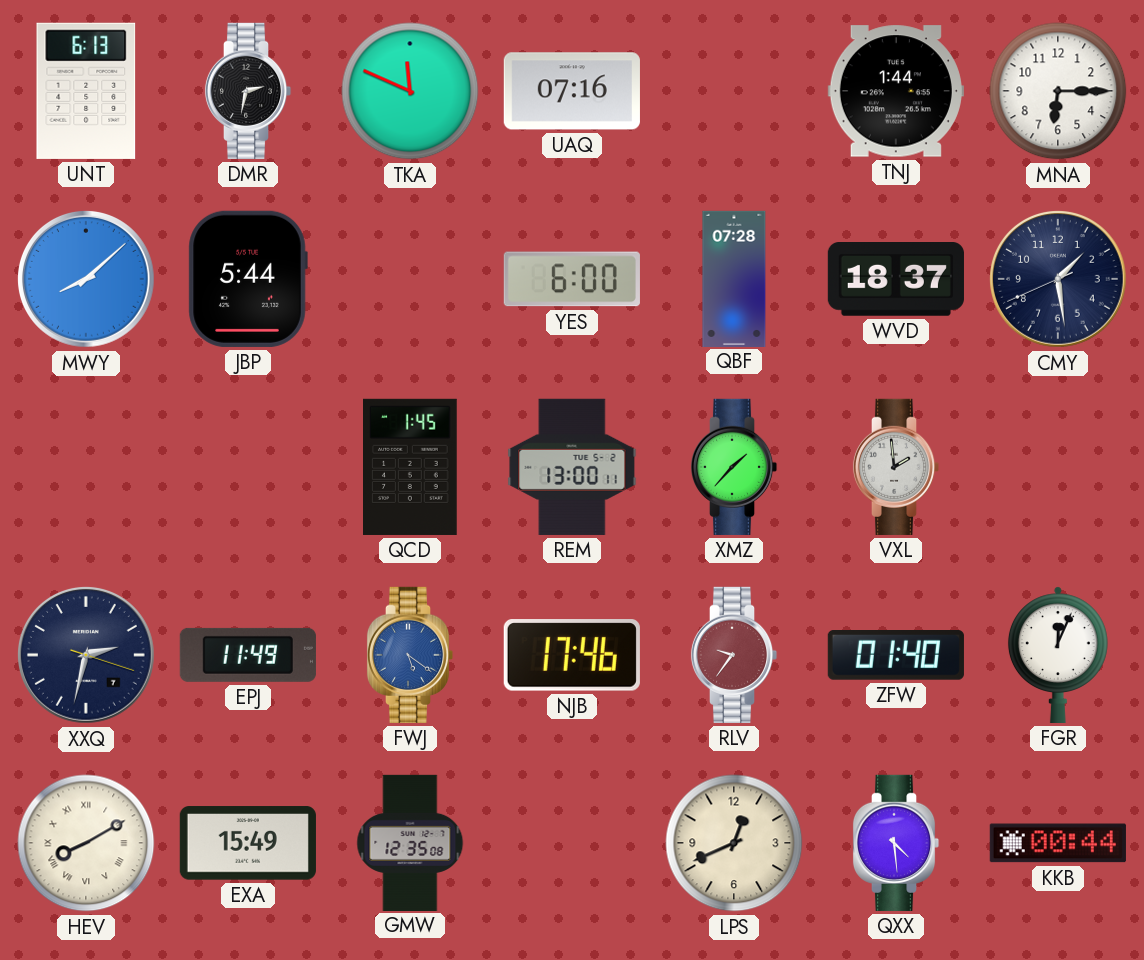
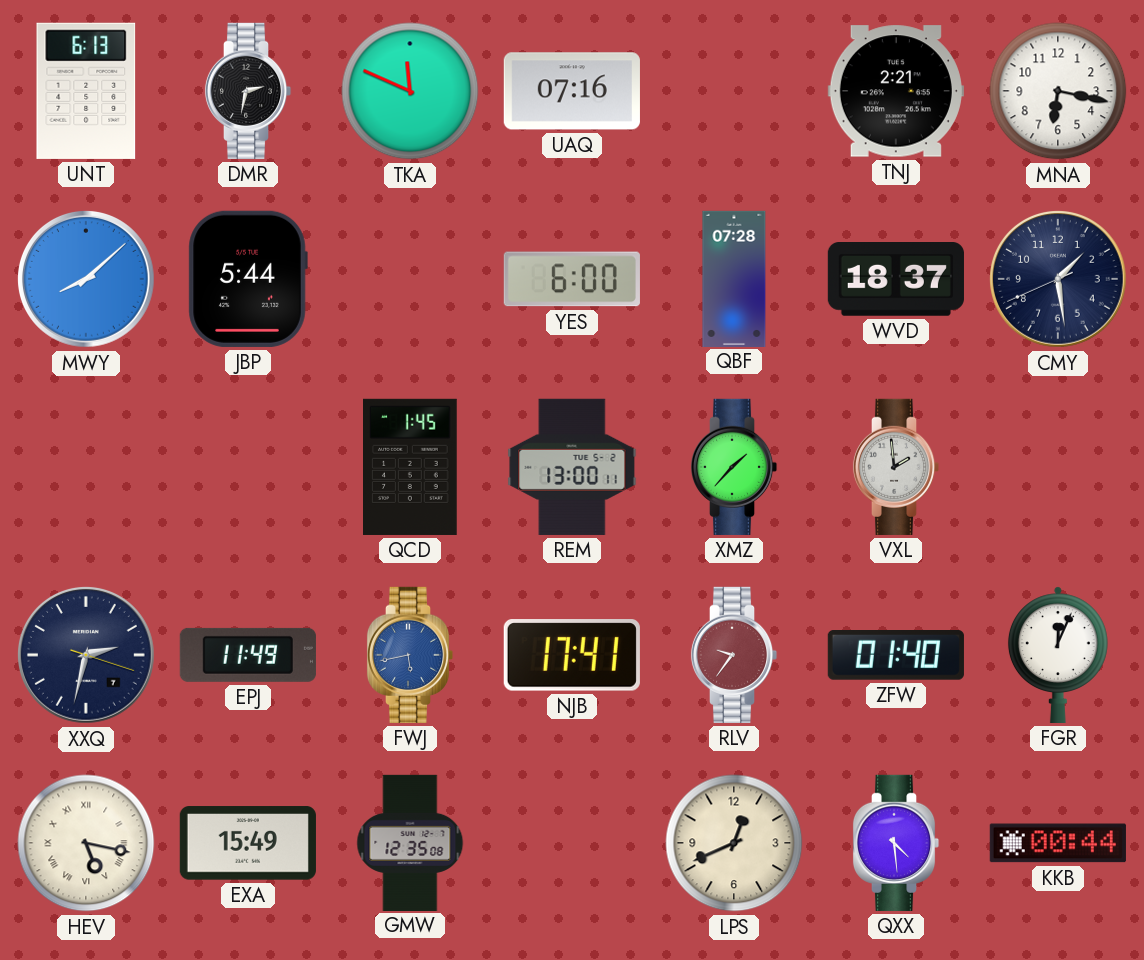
TNJ: 1:44 -> 2:21
MNA: 6:15 -> 6:17
FWJ: 5:21 -> 5:43
NJB: 17:46 -> 17:41
HEV: 8:10 -> 5:17
